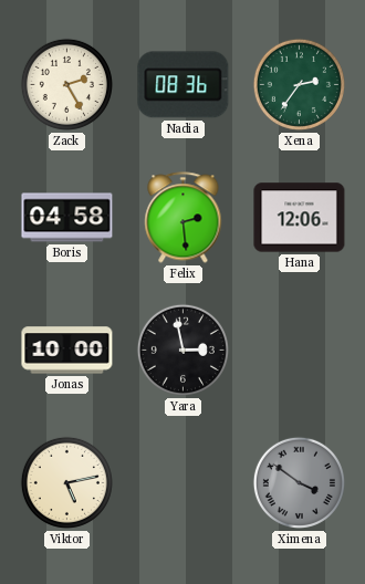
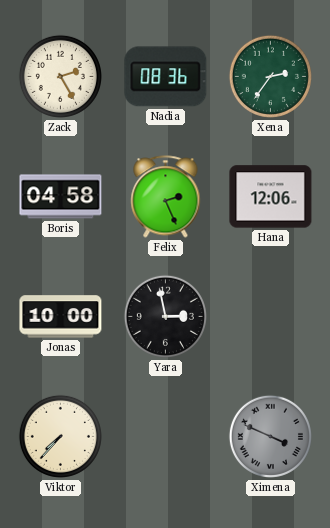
Felix: 2:29 -> 2:26
Viktor: 5:13 -> 7:37
Ximena: 3:51 -> 3:49
